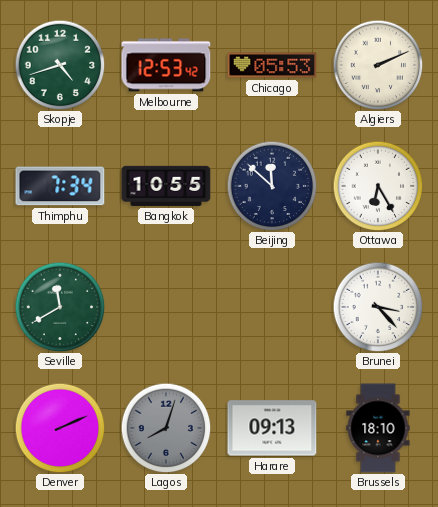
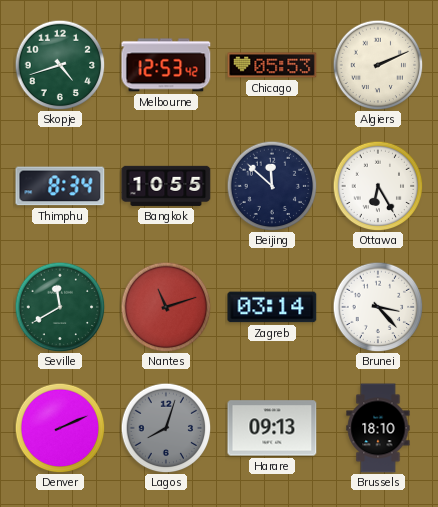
Thimphu: 7:34 -> 8:34
Nantes: none -> 11:12
Zagreb: none -> 03:14
